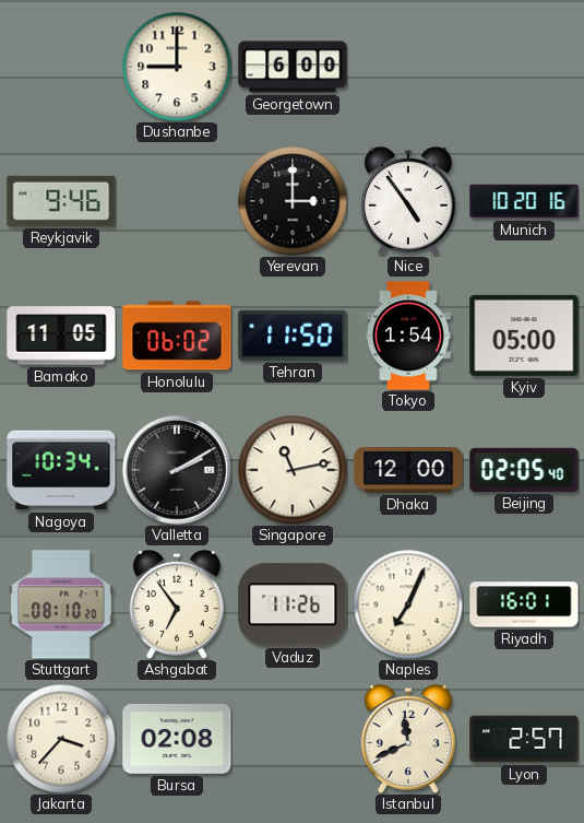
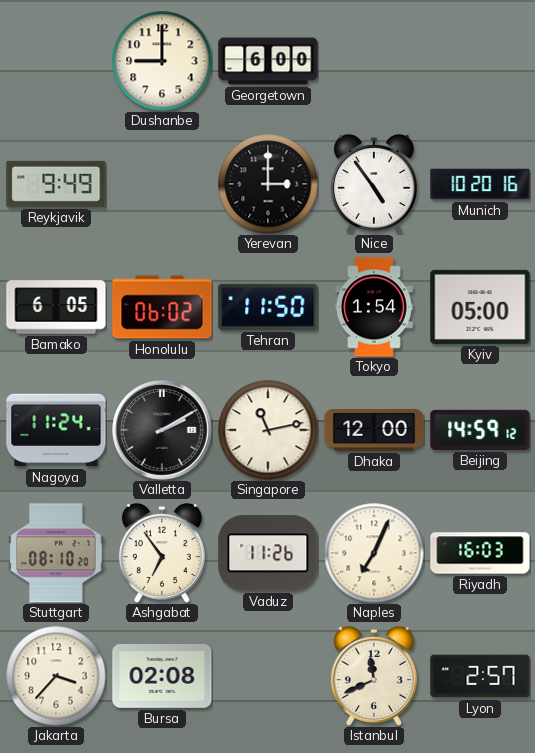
Reykjavik: 9:46 -> 9:49
Bamako: 11:05 -> 6:05
Nagoya: 10:34 -> 11:24
Beijing: 02:05 -> 14:59
Riyadh: 16:01 -> 16:03
